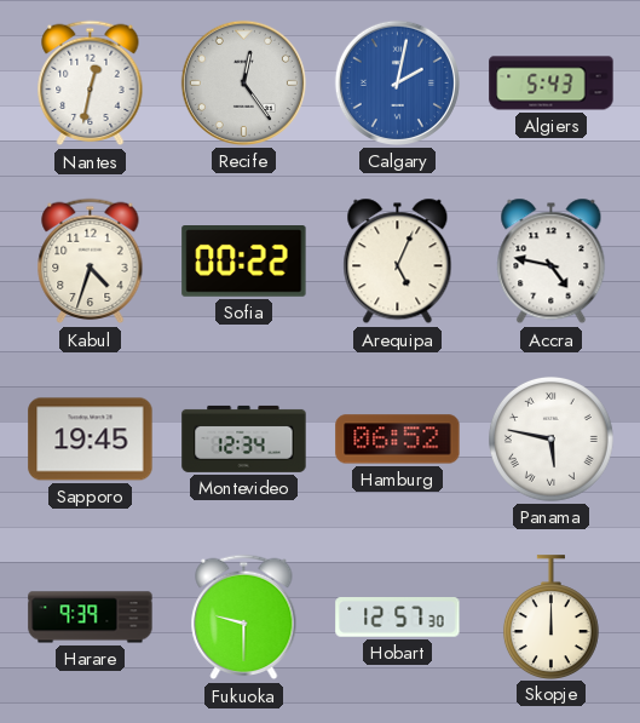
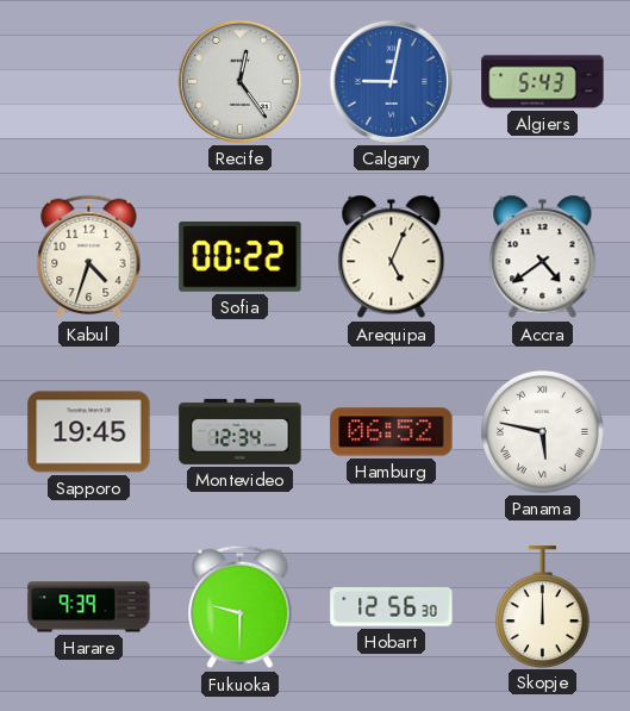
Nantes: 12:32 -> none
Calgary: 2:02 -> 9:02
Accra: 4:47 -> 4:39
Hobart: 12:57 -> 12:56
